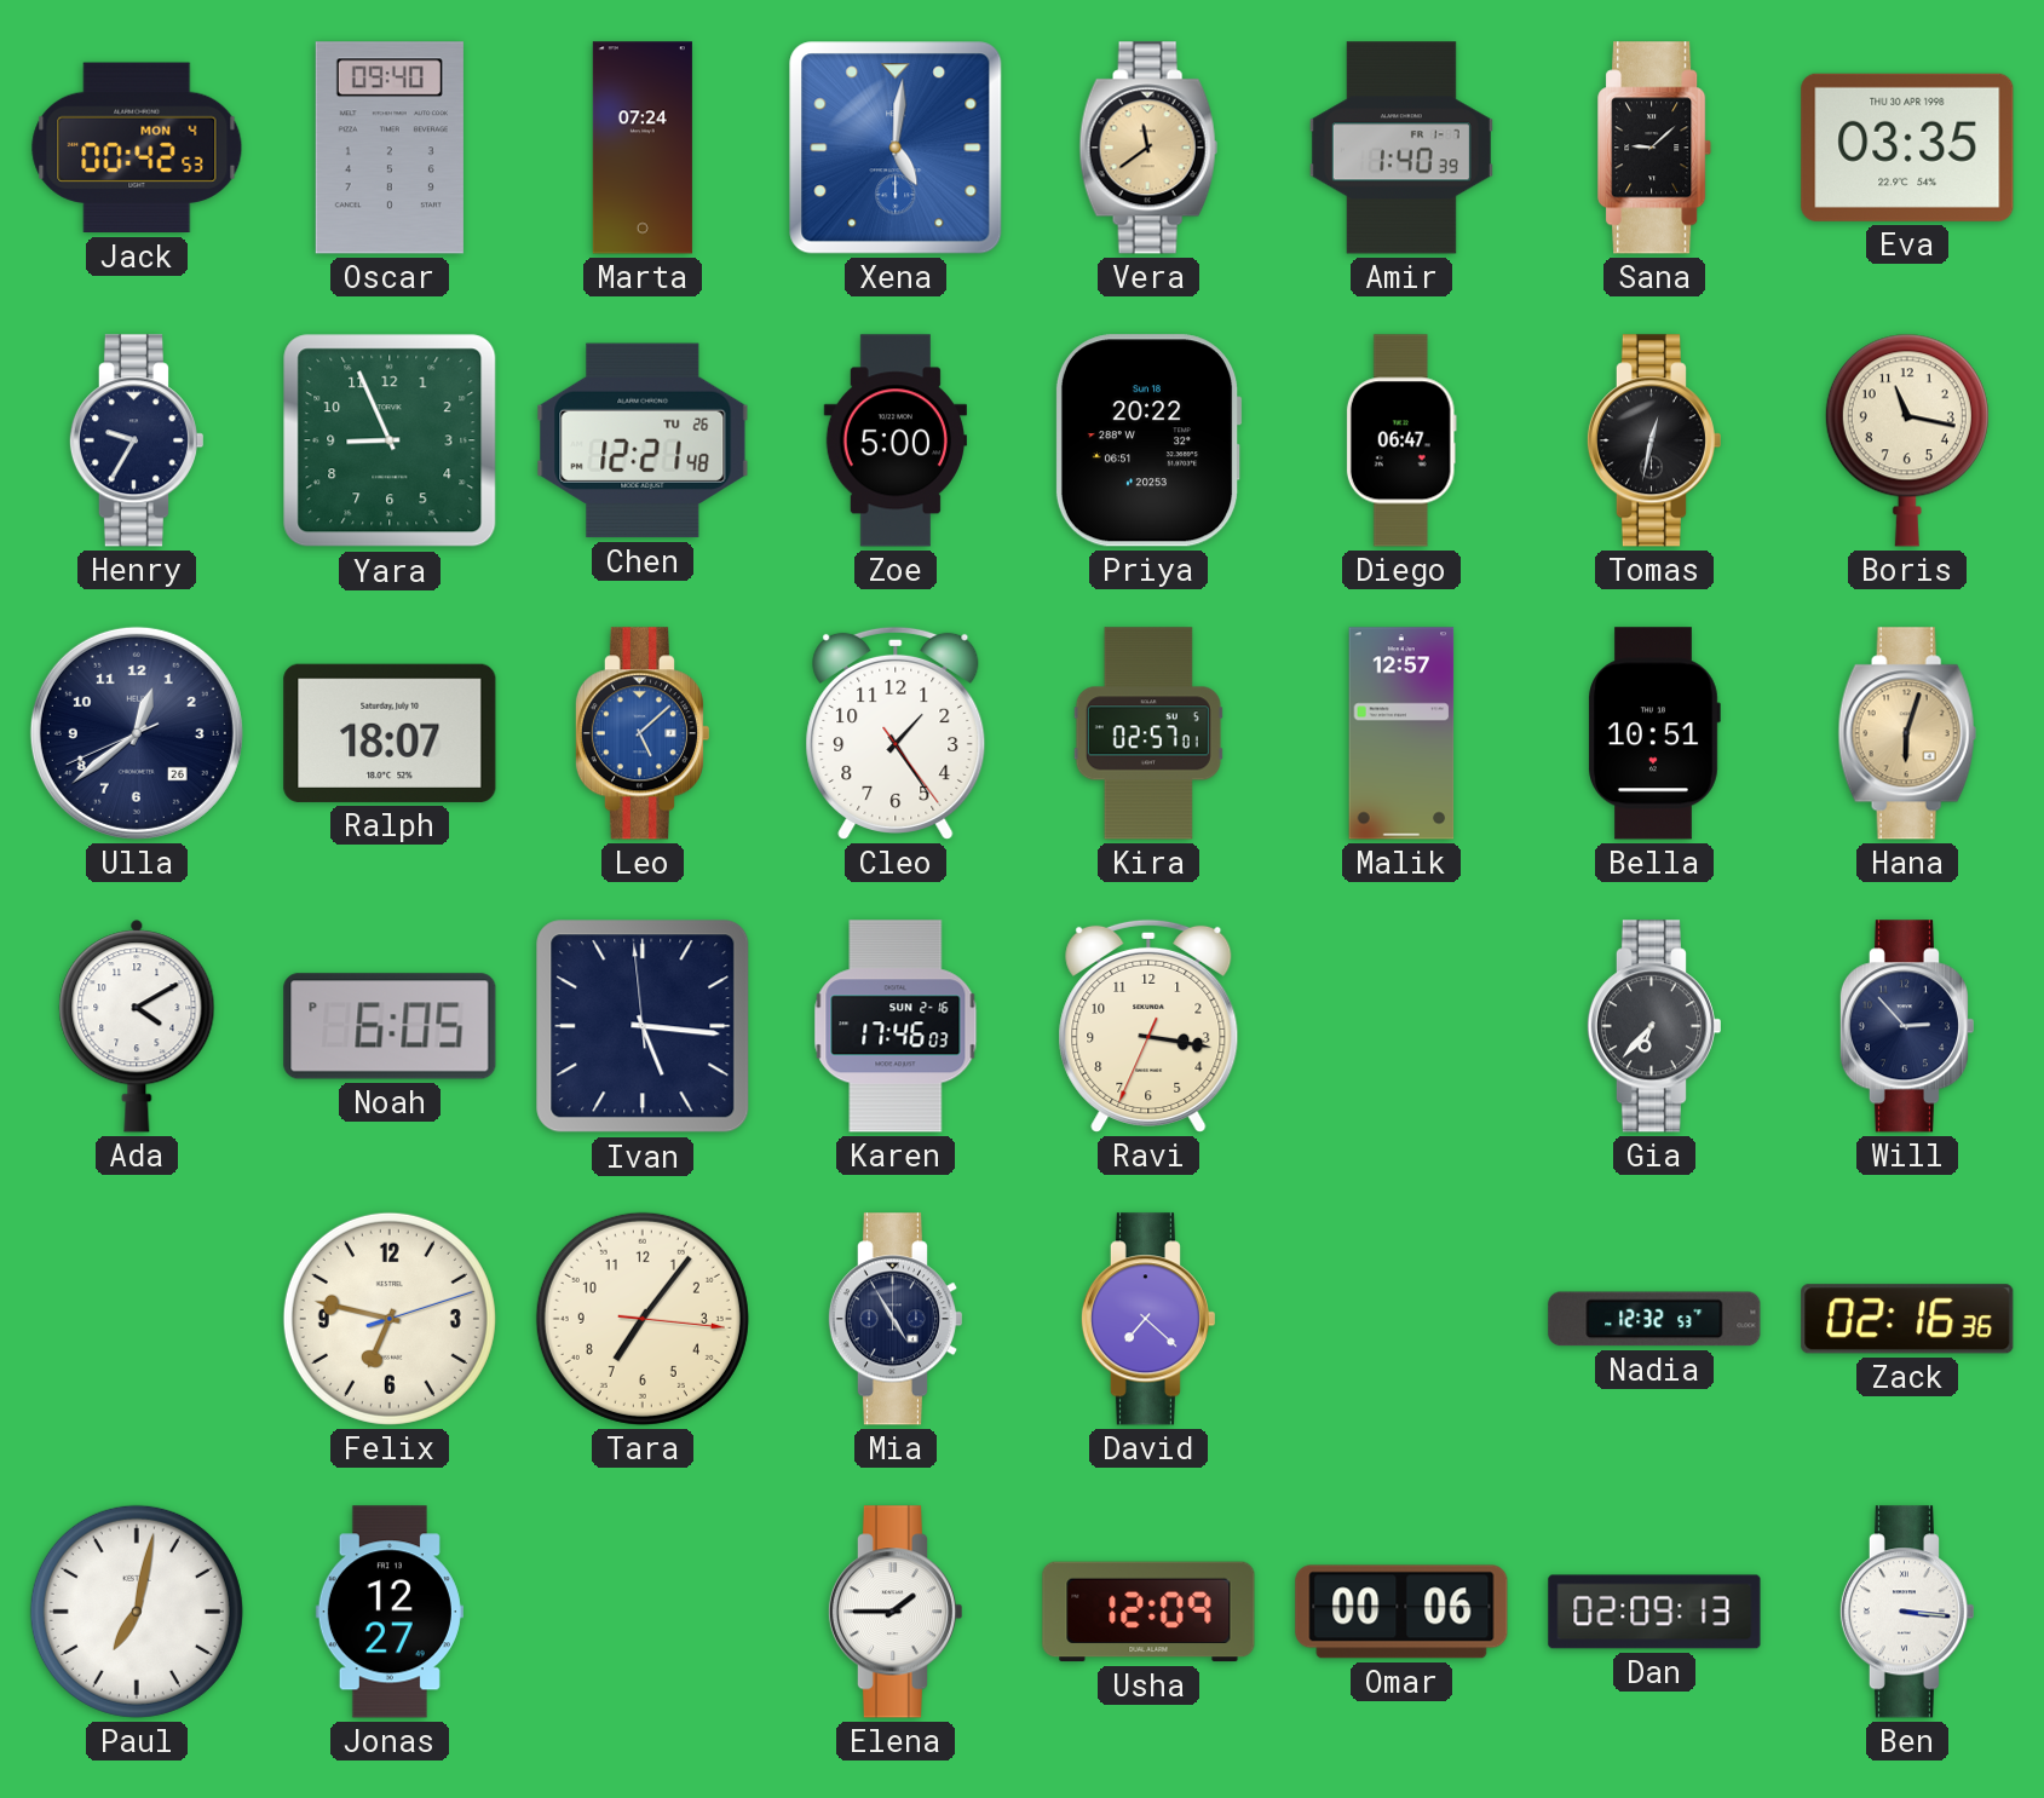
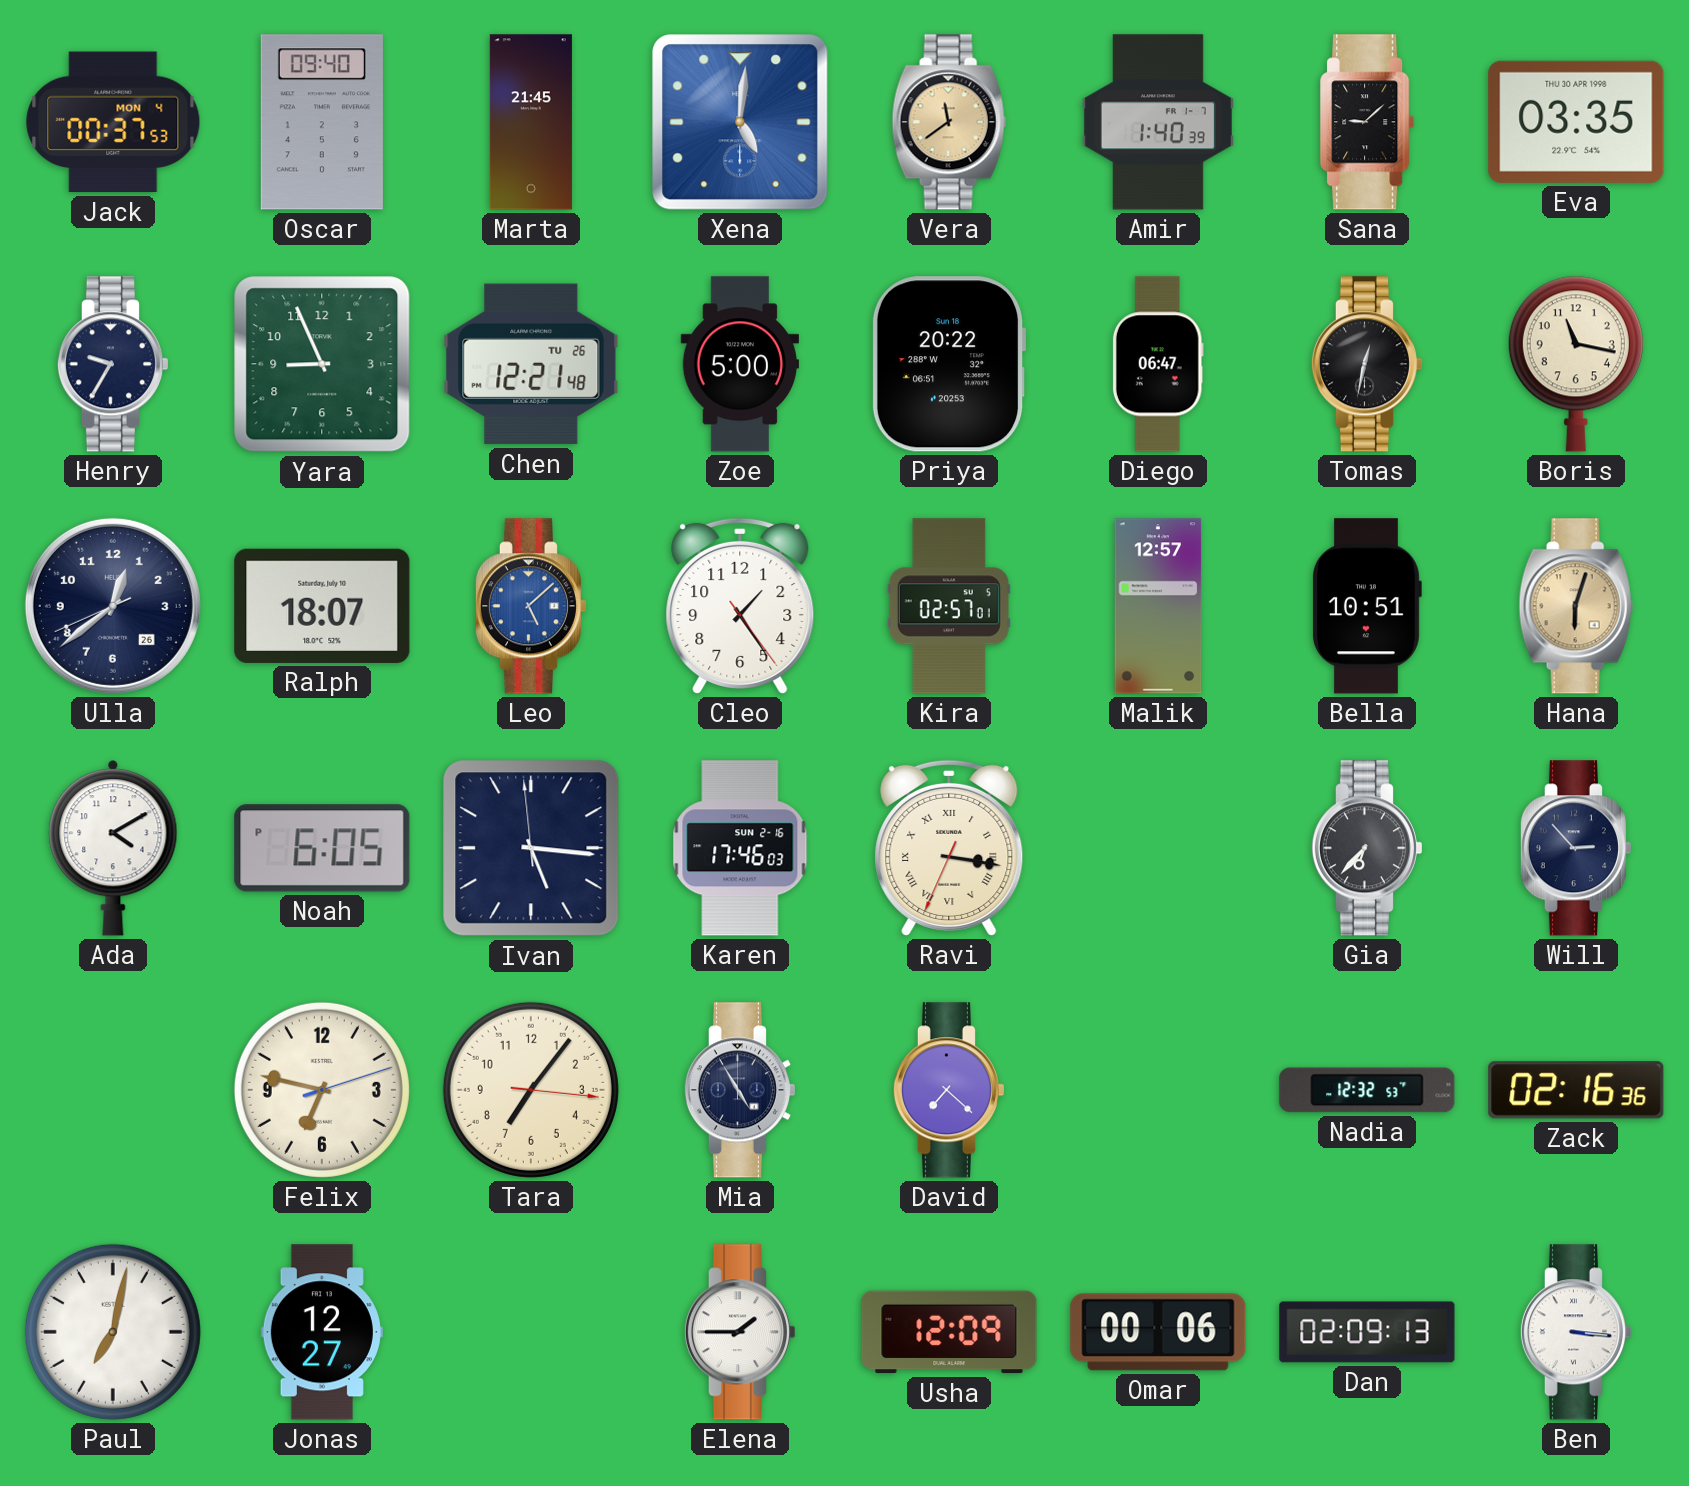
Jack: 00:42 -> 00:37
Marta: 07:24 -> 21:45
Ravi numerals: Arabic -> Roman
